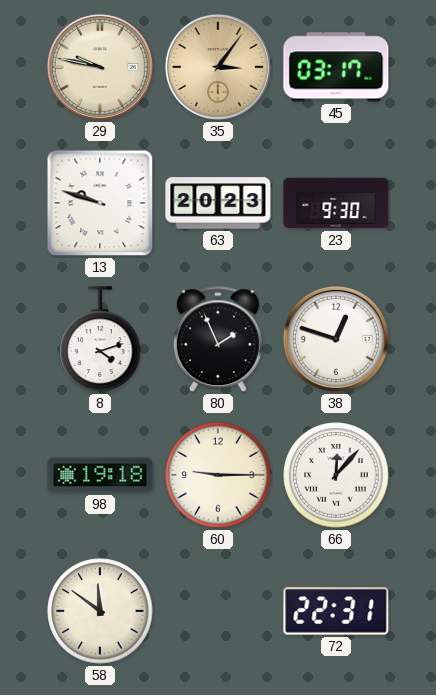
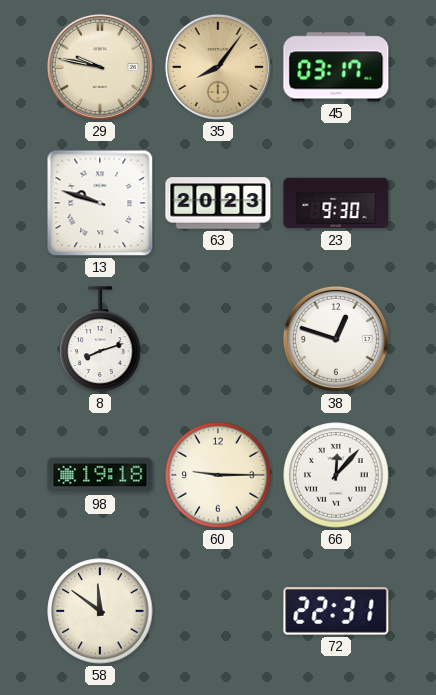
35: 3:06 -> 8:06
8: 4:12 -> 8:12
80: 1:56 -> none
